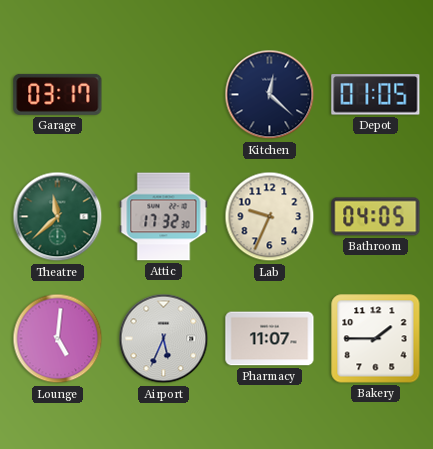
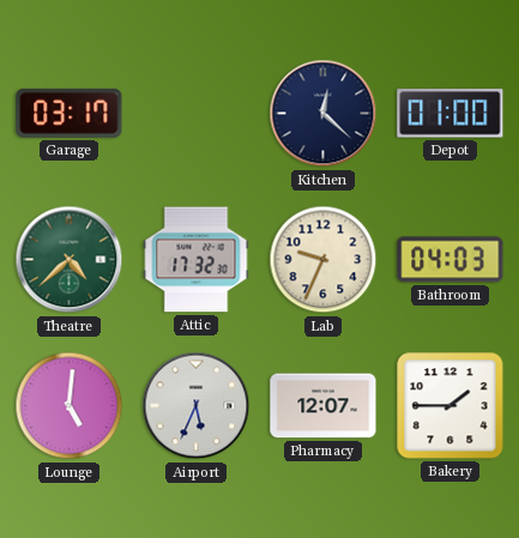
Depot: 01:05 -> 01:00
Theatre: 11:38 -> 4:38
Bathroom: 04:05 -> 04:03
Pharmacy: 11:07 -> 12:07
